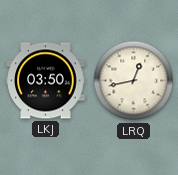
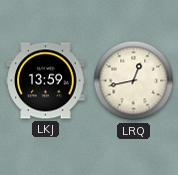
LKJ: 03:50 -> 13:59
